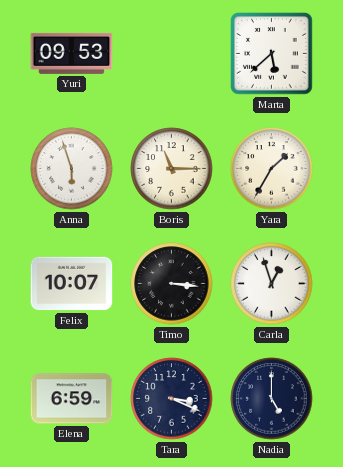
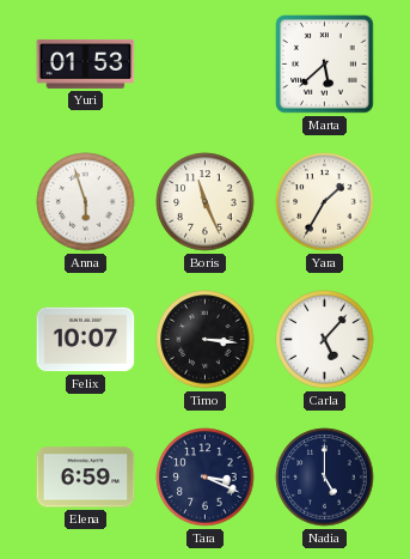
Yuri: 09:53 -> 01:53
Boris: 11:15 -> 11:26
Carla: 12:57 -> 5:07
